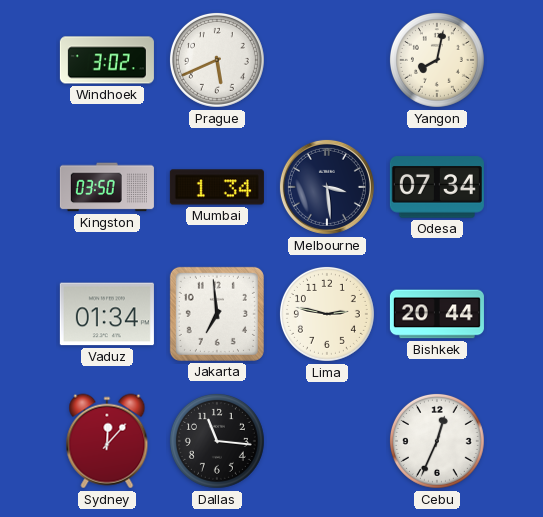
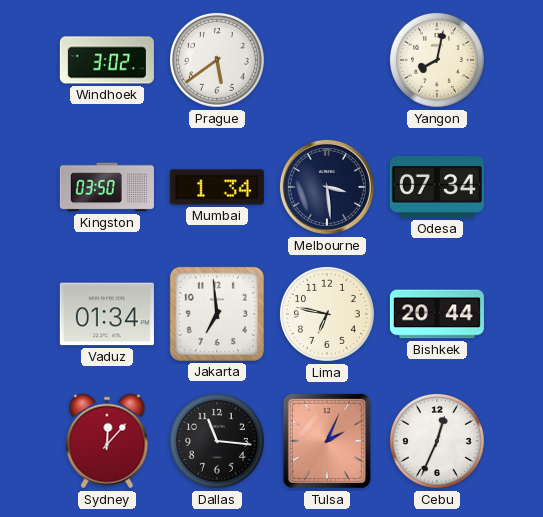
Prague: 5:41 -> 5:39
Lima: 2:47 -> 6:47
Tulsa: none -> 2:04
